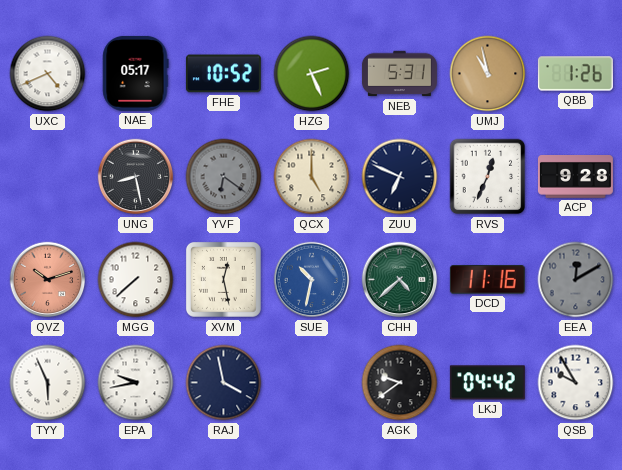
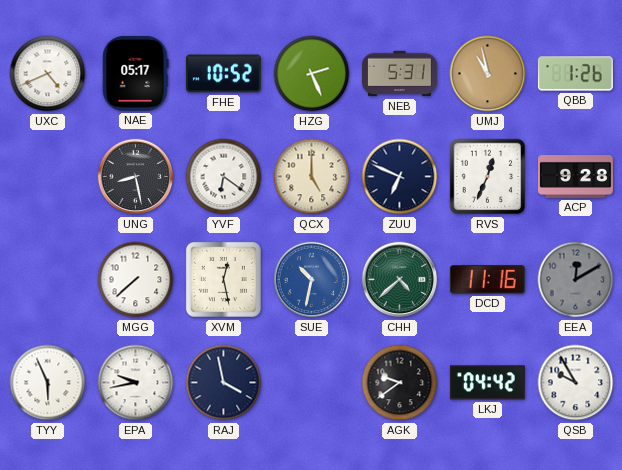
YVF dial: grey -> white
QVZ: 10:12 -> none
